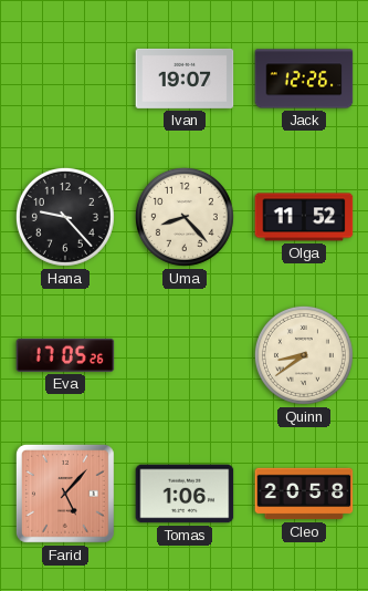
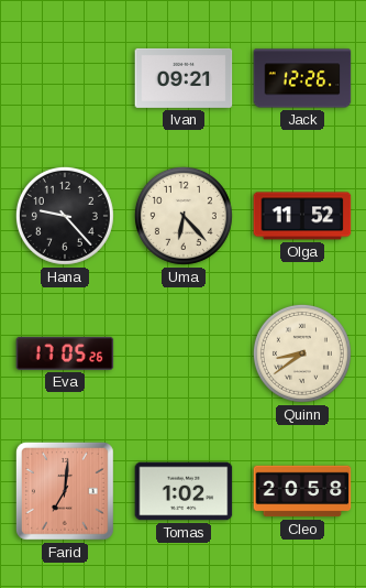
Ivan: 19:07 -> 09:21
Uma: 8:23 -> 6:23
Farid: 5:07 -> 7:01
Tomas: 1:06 -> 1:02
